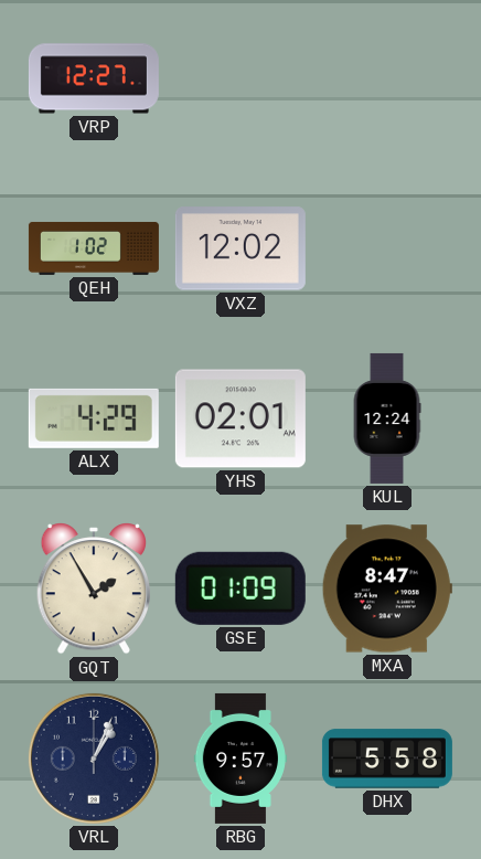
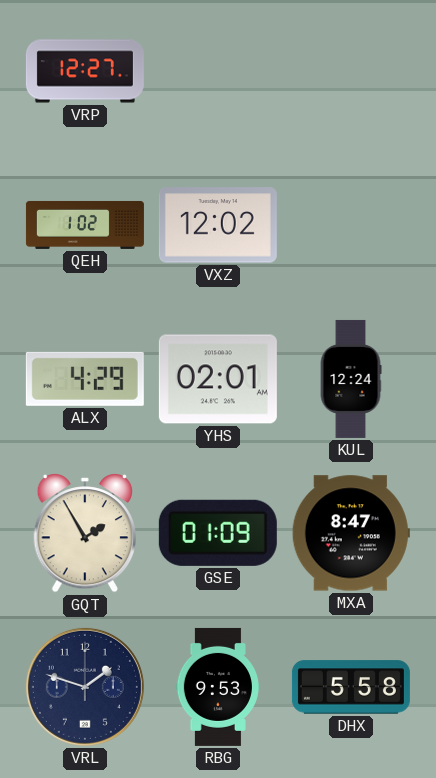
VRL: 1:04 -> 1:48
RBG: 9:57 -> 9:53
